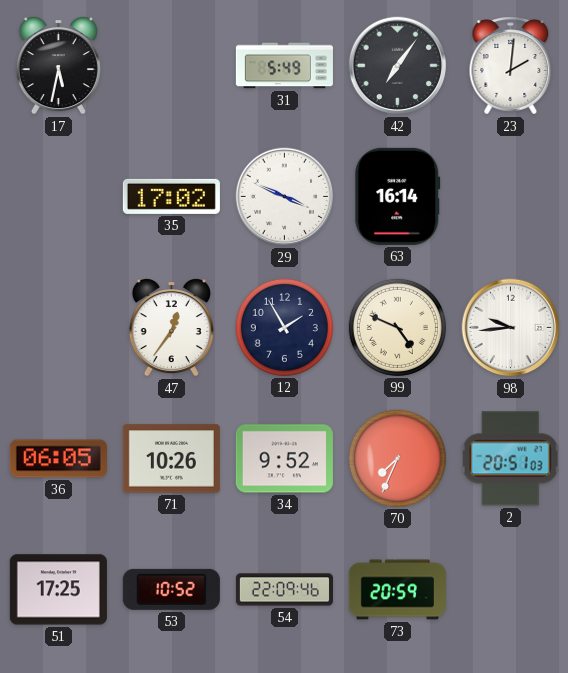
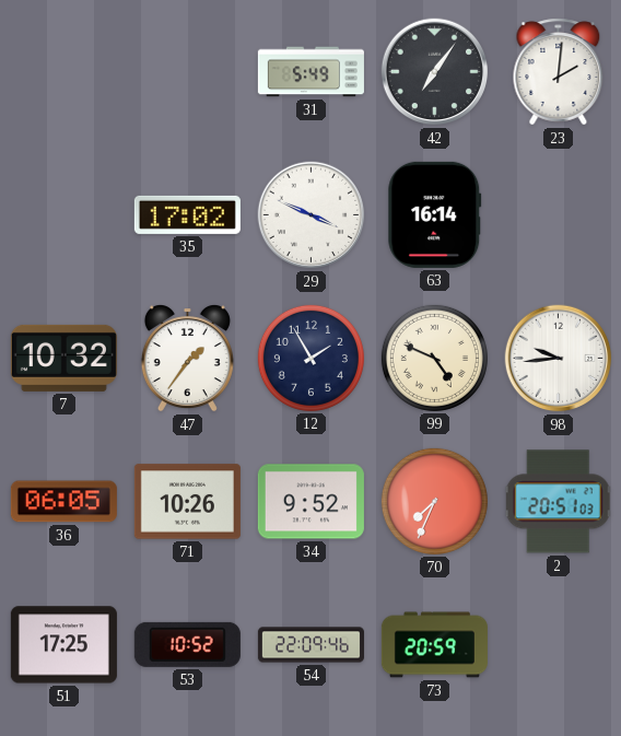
17: 5:32 -> none
7: none -> 10:32
47: 12:36 -> 1:36
